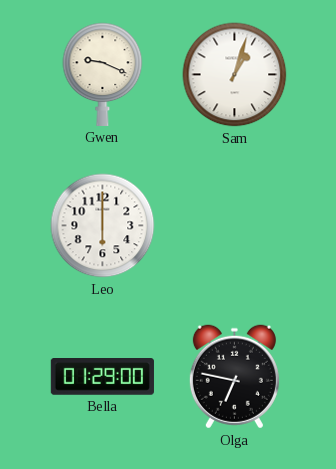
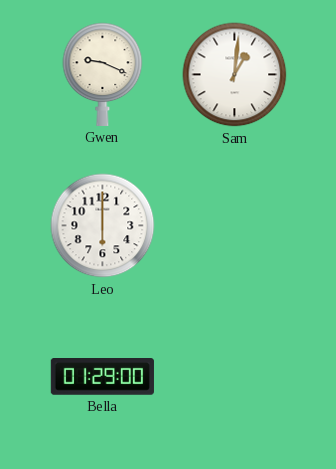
Sam: 1:03 -> 1:01
Olga: 6:47 -> none
